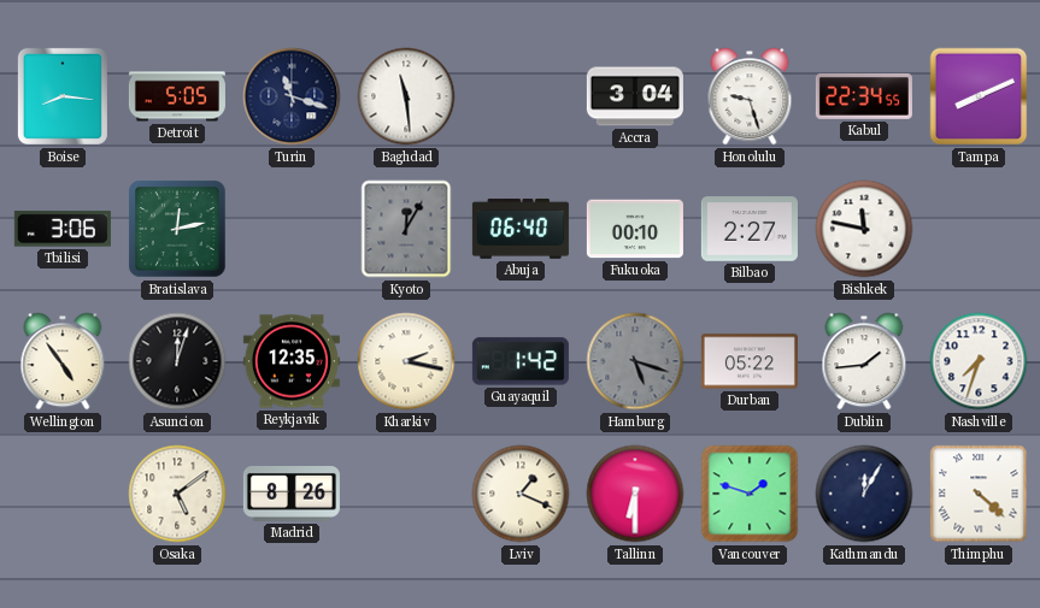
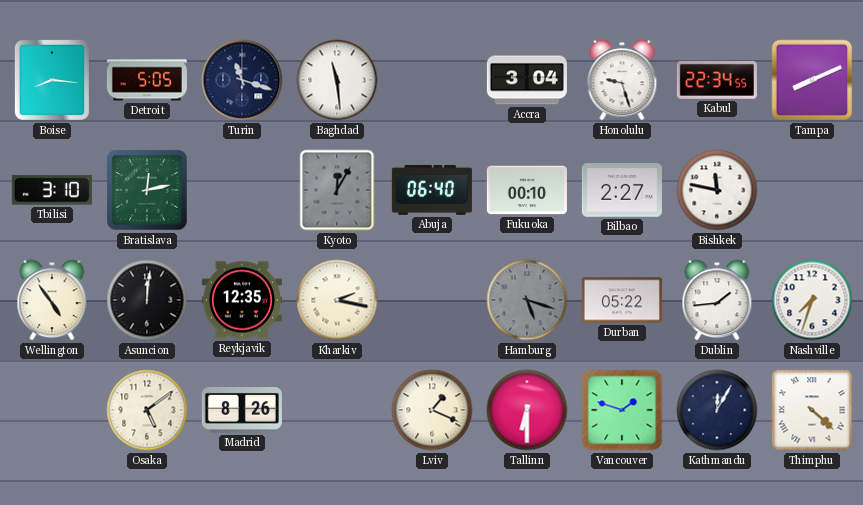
Tbilisi: 3:06 -> 3:10
Asuncion: 12:03 -> 12:01
Guayaquil: 1:42 -> none
